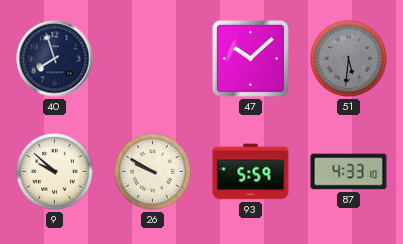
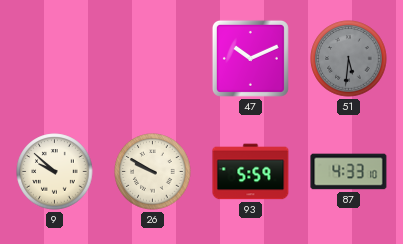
40: 7:57 -> none
47: 10:08 -> 10:11
